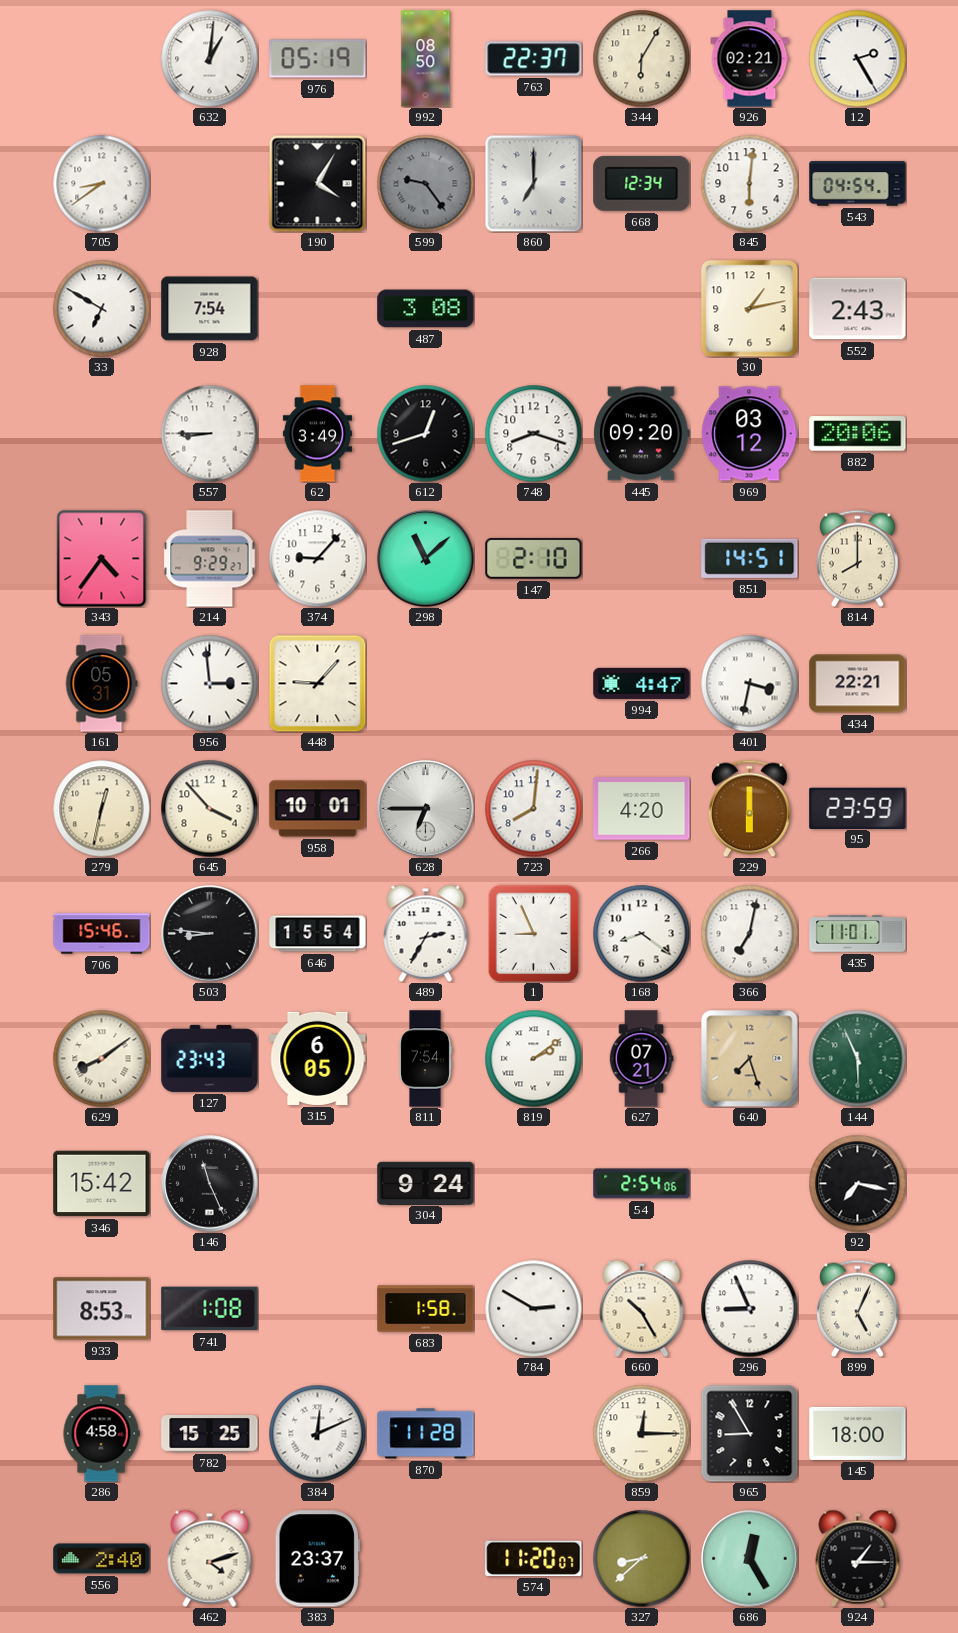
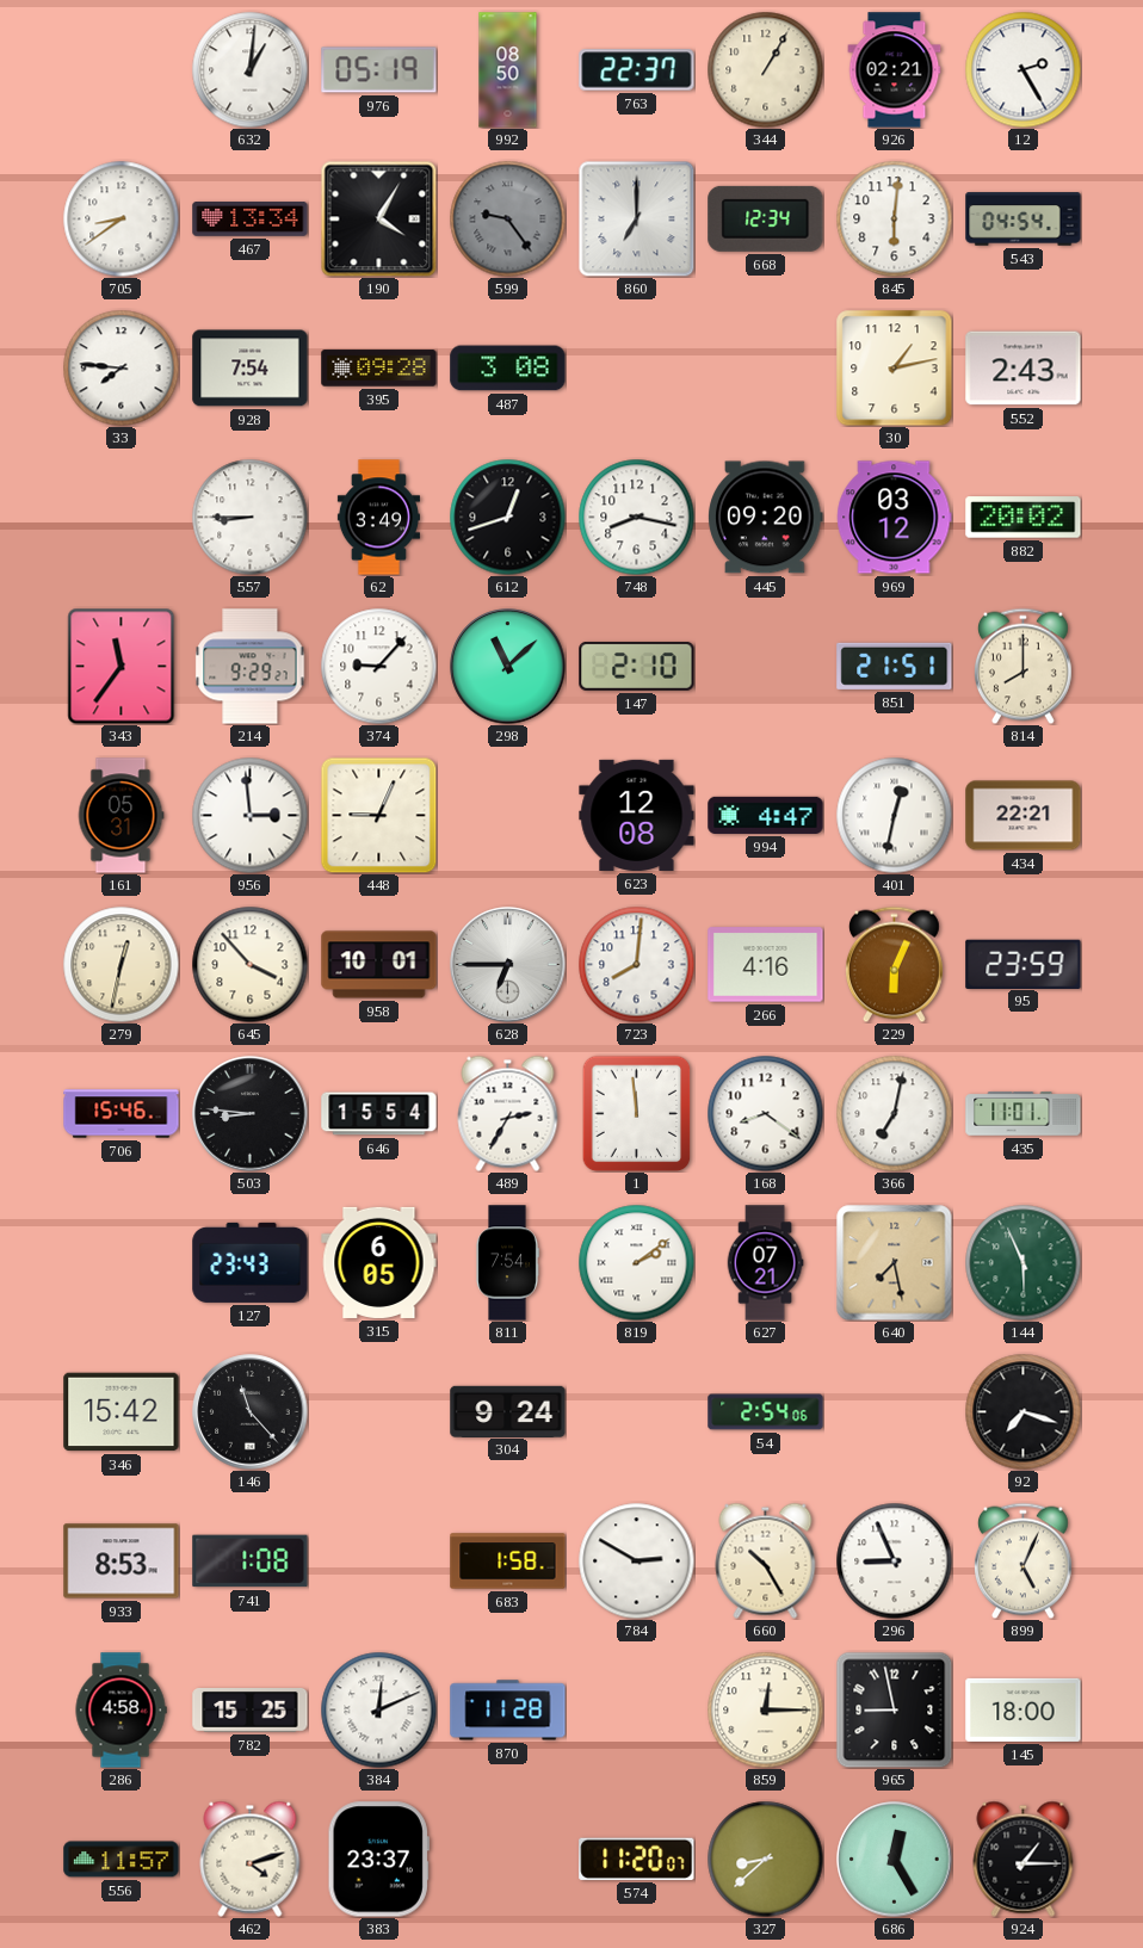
344: 6:05 -> 1:05
467: none -> 13:34
33: 6:50 -> 7:46
395: none -> 09:28
748: 8:18 -> 8:17
882: 20:06 -> 20:02
343: 4:36 -> 11:36
851: 14:51 -> 21:51
448: 9:07 -> 9:04
623: none -> 12:08
401: 3:32 -> 12:32
266: 4:20 -> 4:16
229: 6:00 -> 6:04
1: 8:56 -> 11:59
629: 8:09 -> none
640: 7:27 -> 7:28
146: 11:26 -> 11:23
92: 7:17 -> 7:18
965: 8:55 -> 8:58
556: 2:40 -> 11:57
